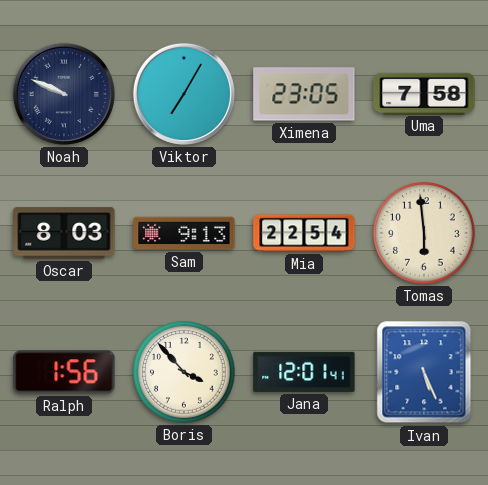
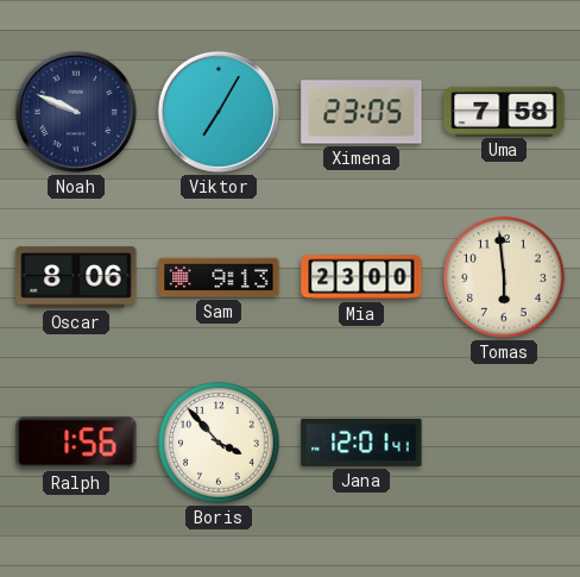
Oscar: 8:03 -> 8:06
Mia: 22:54 -> 23:00
Ivan: 5:26 -> none
